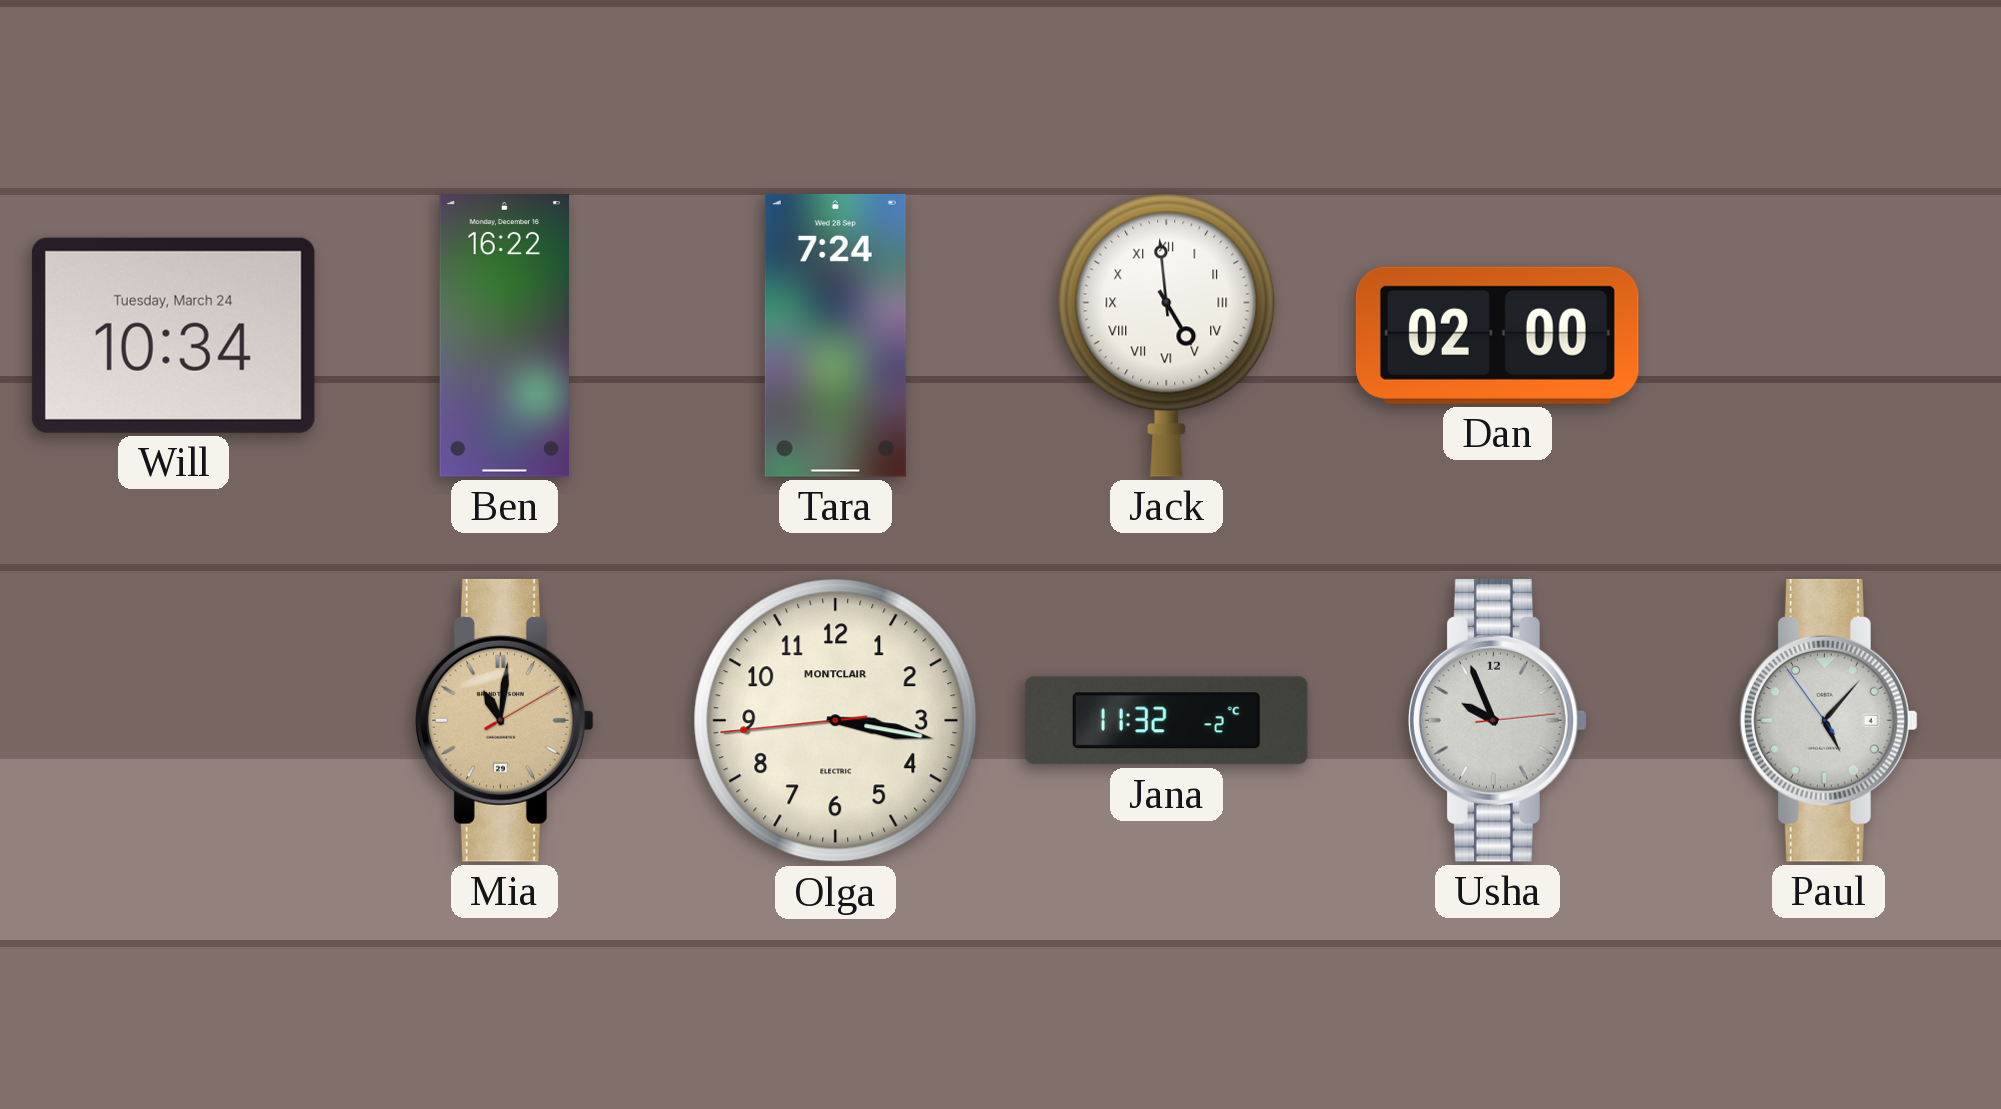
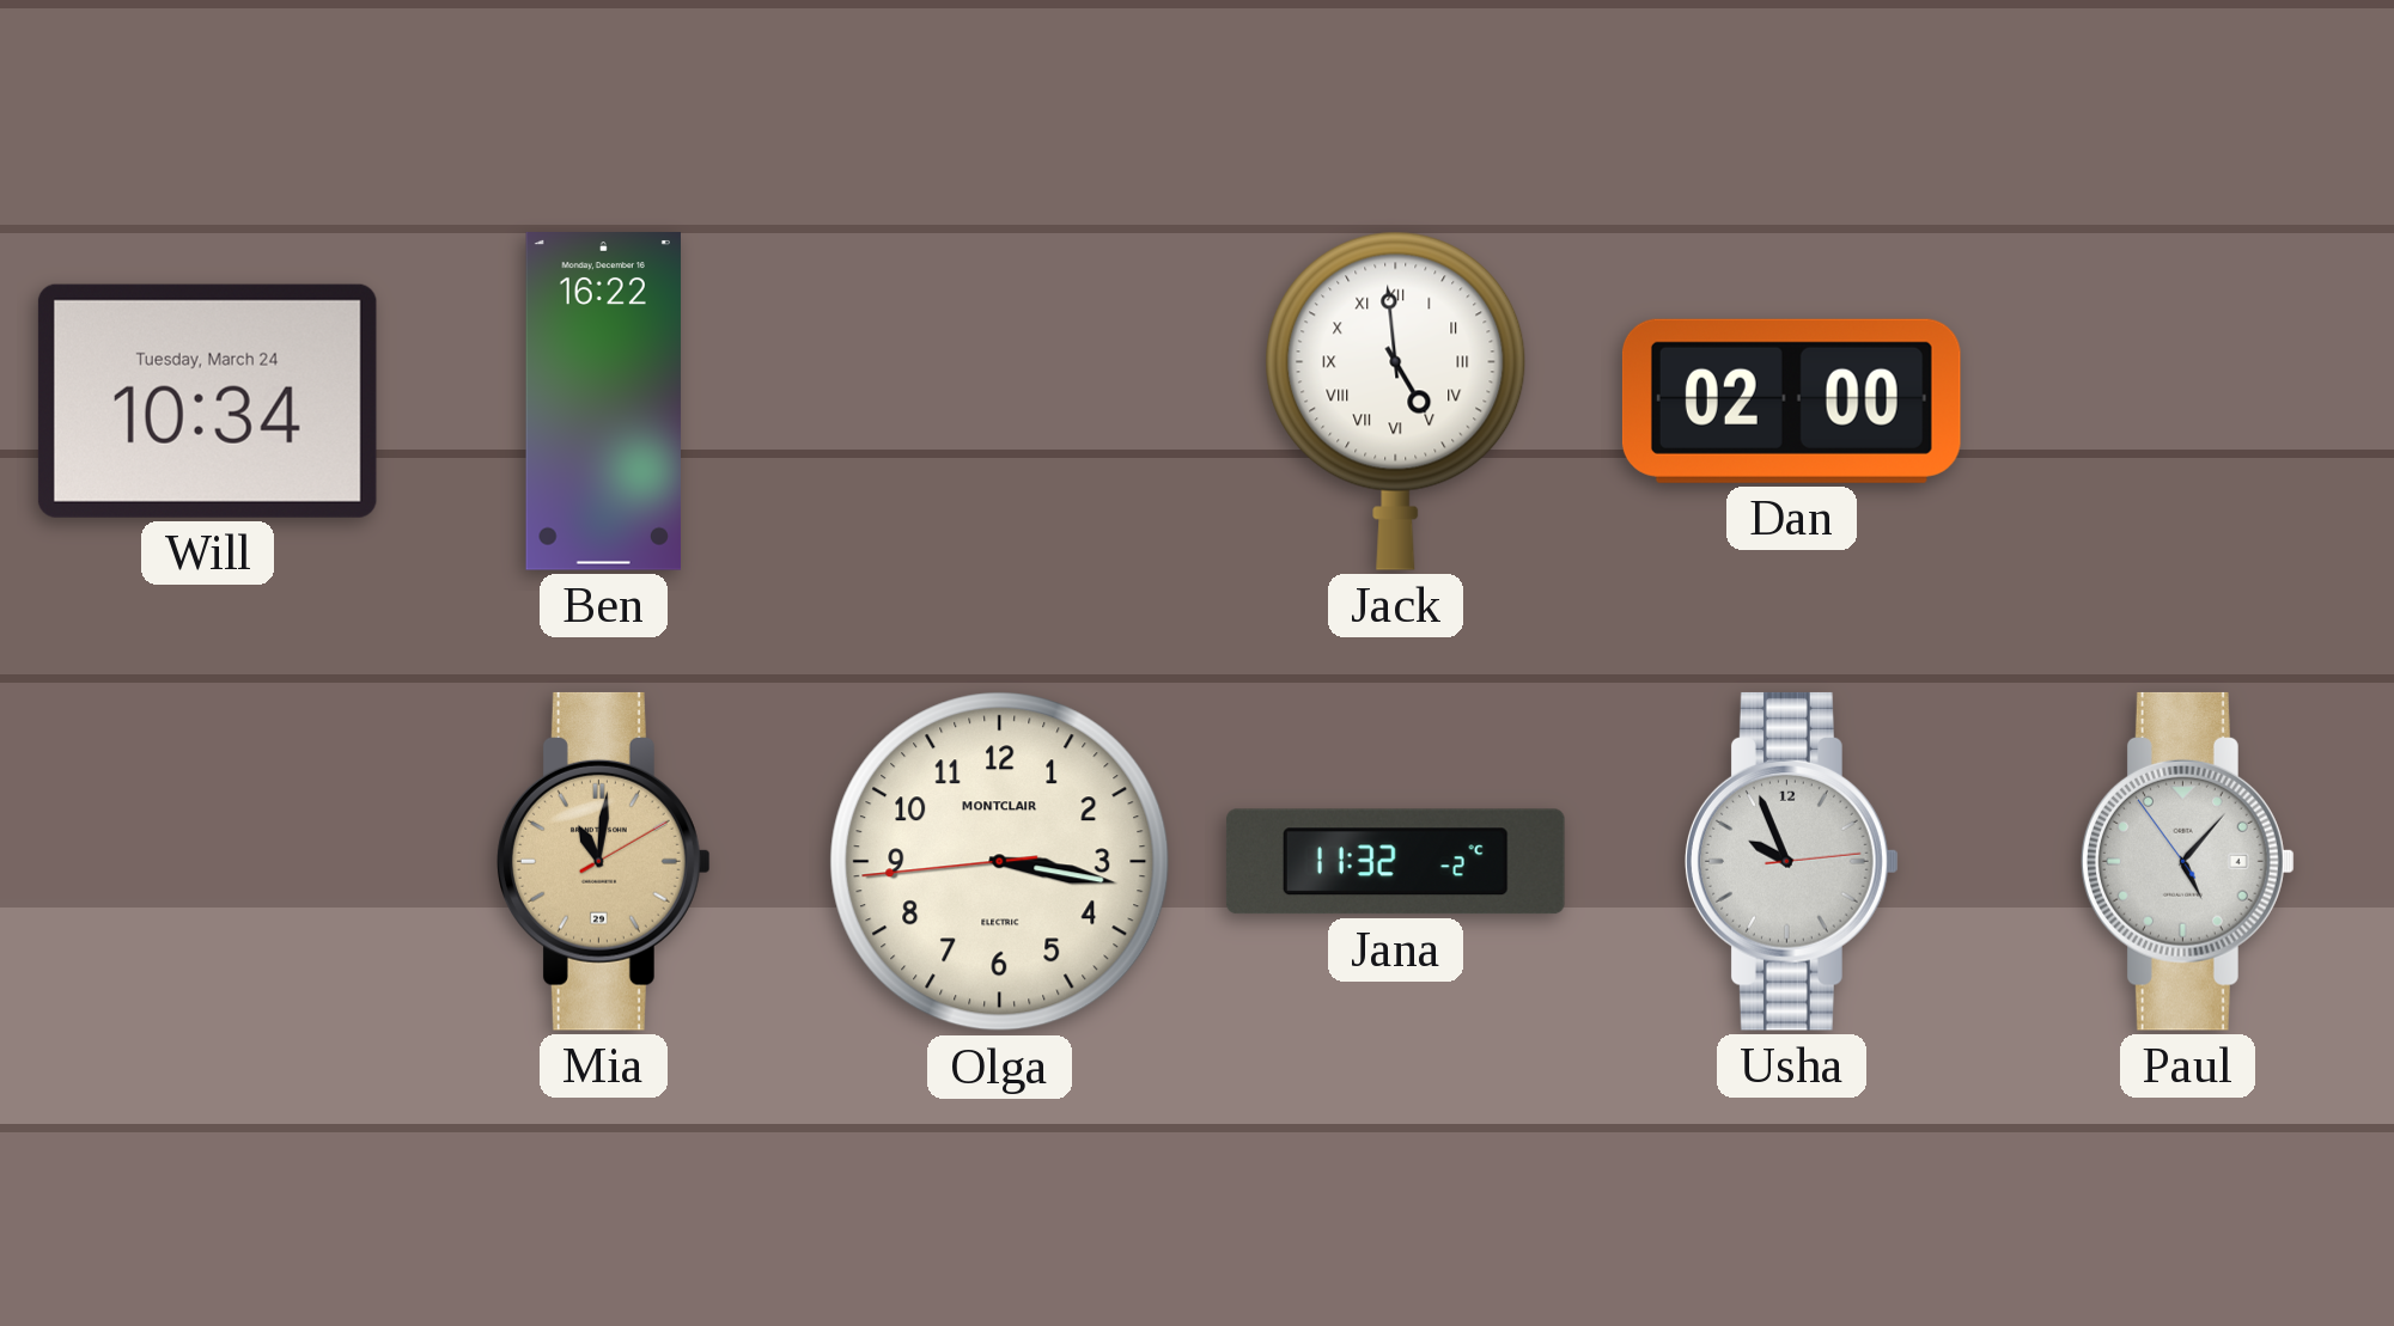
Tara: 7:24 -> none
